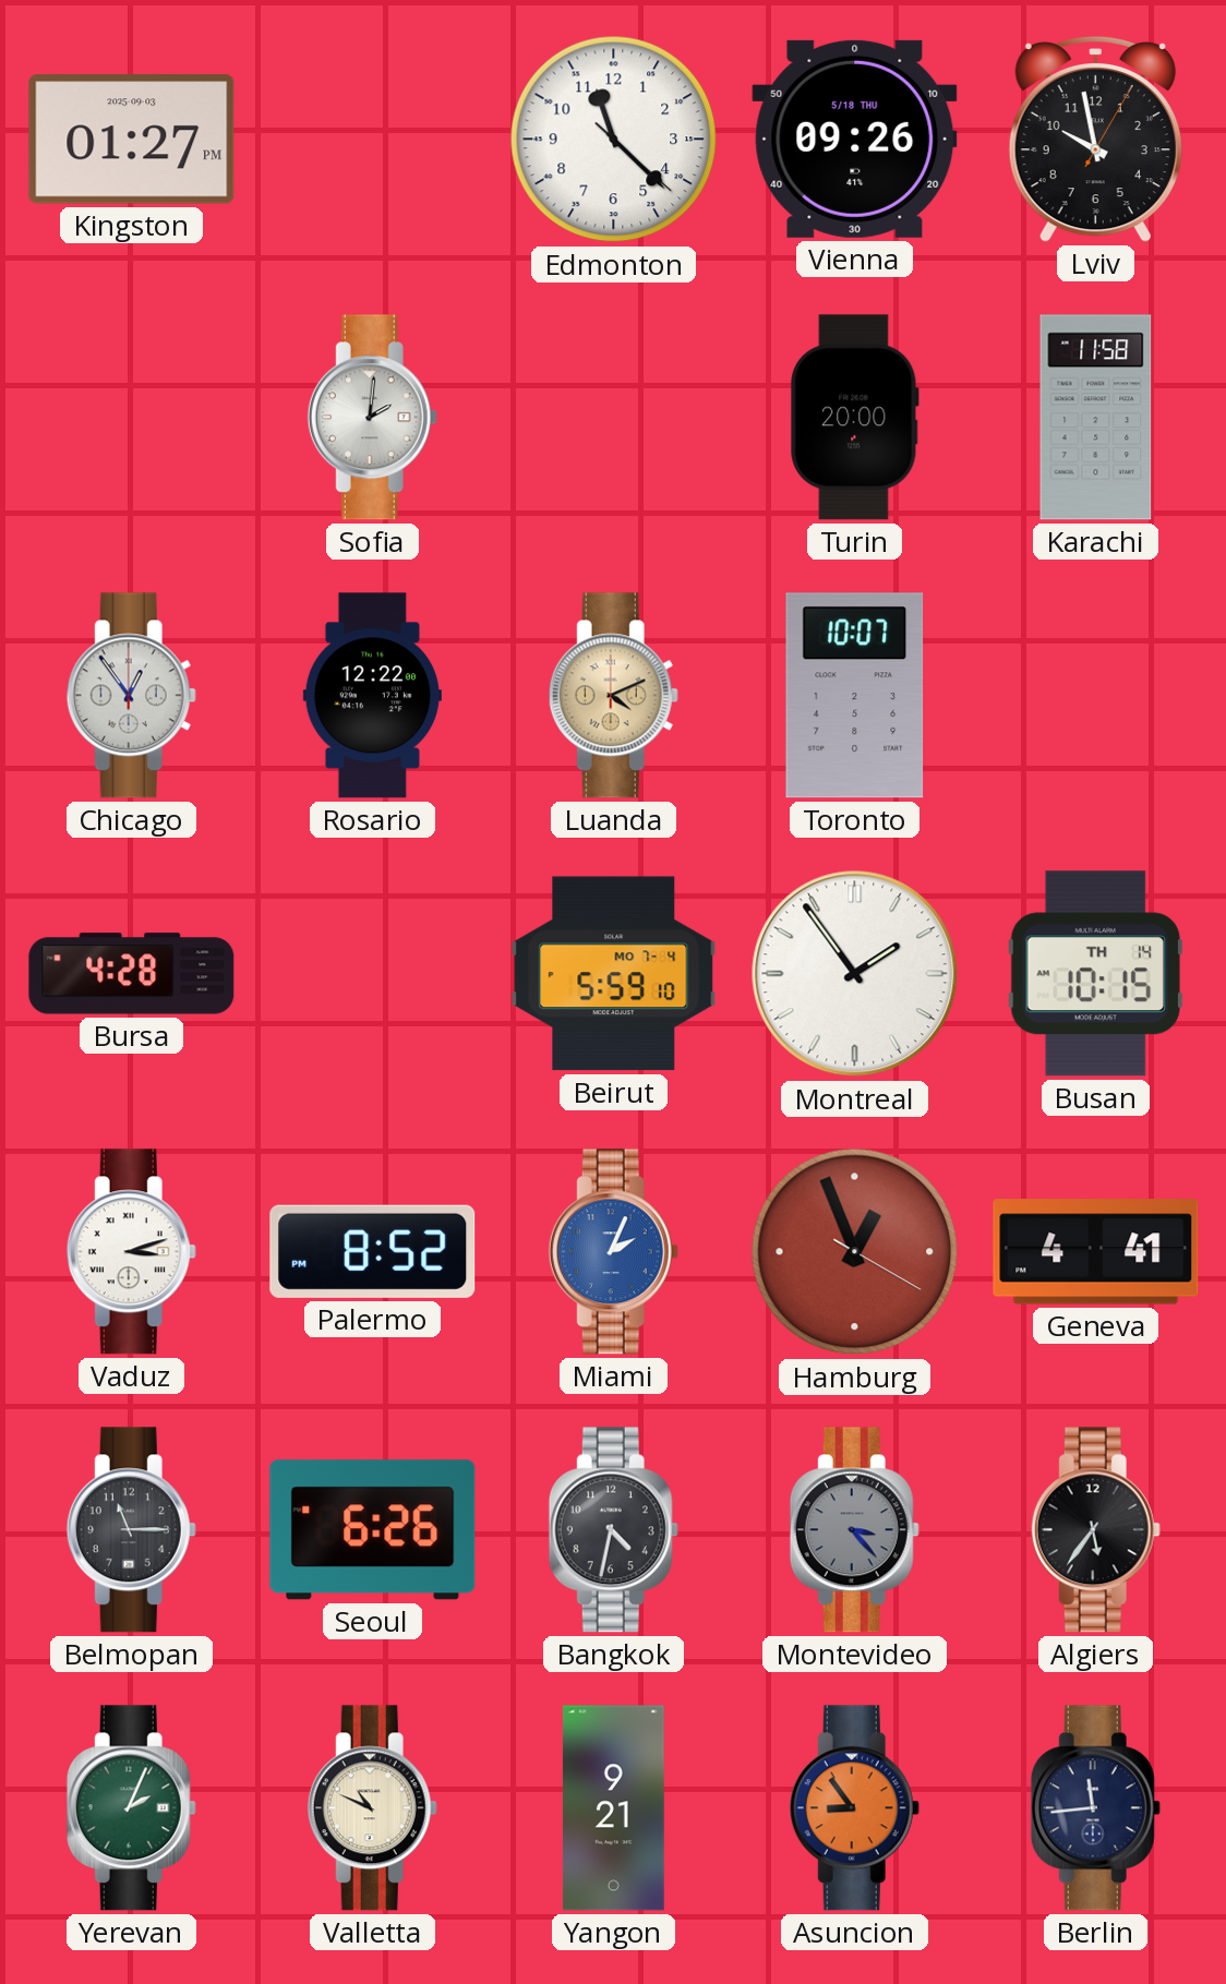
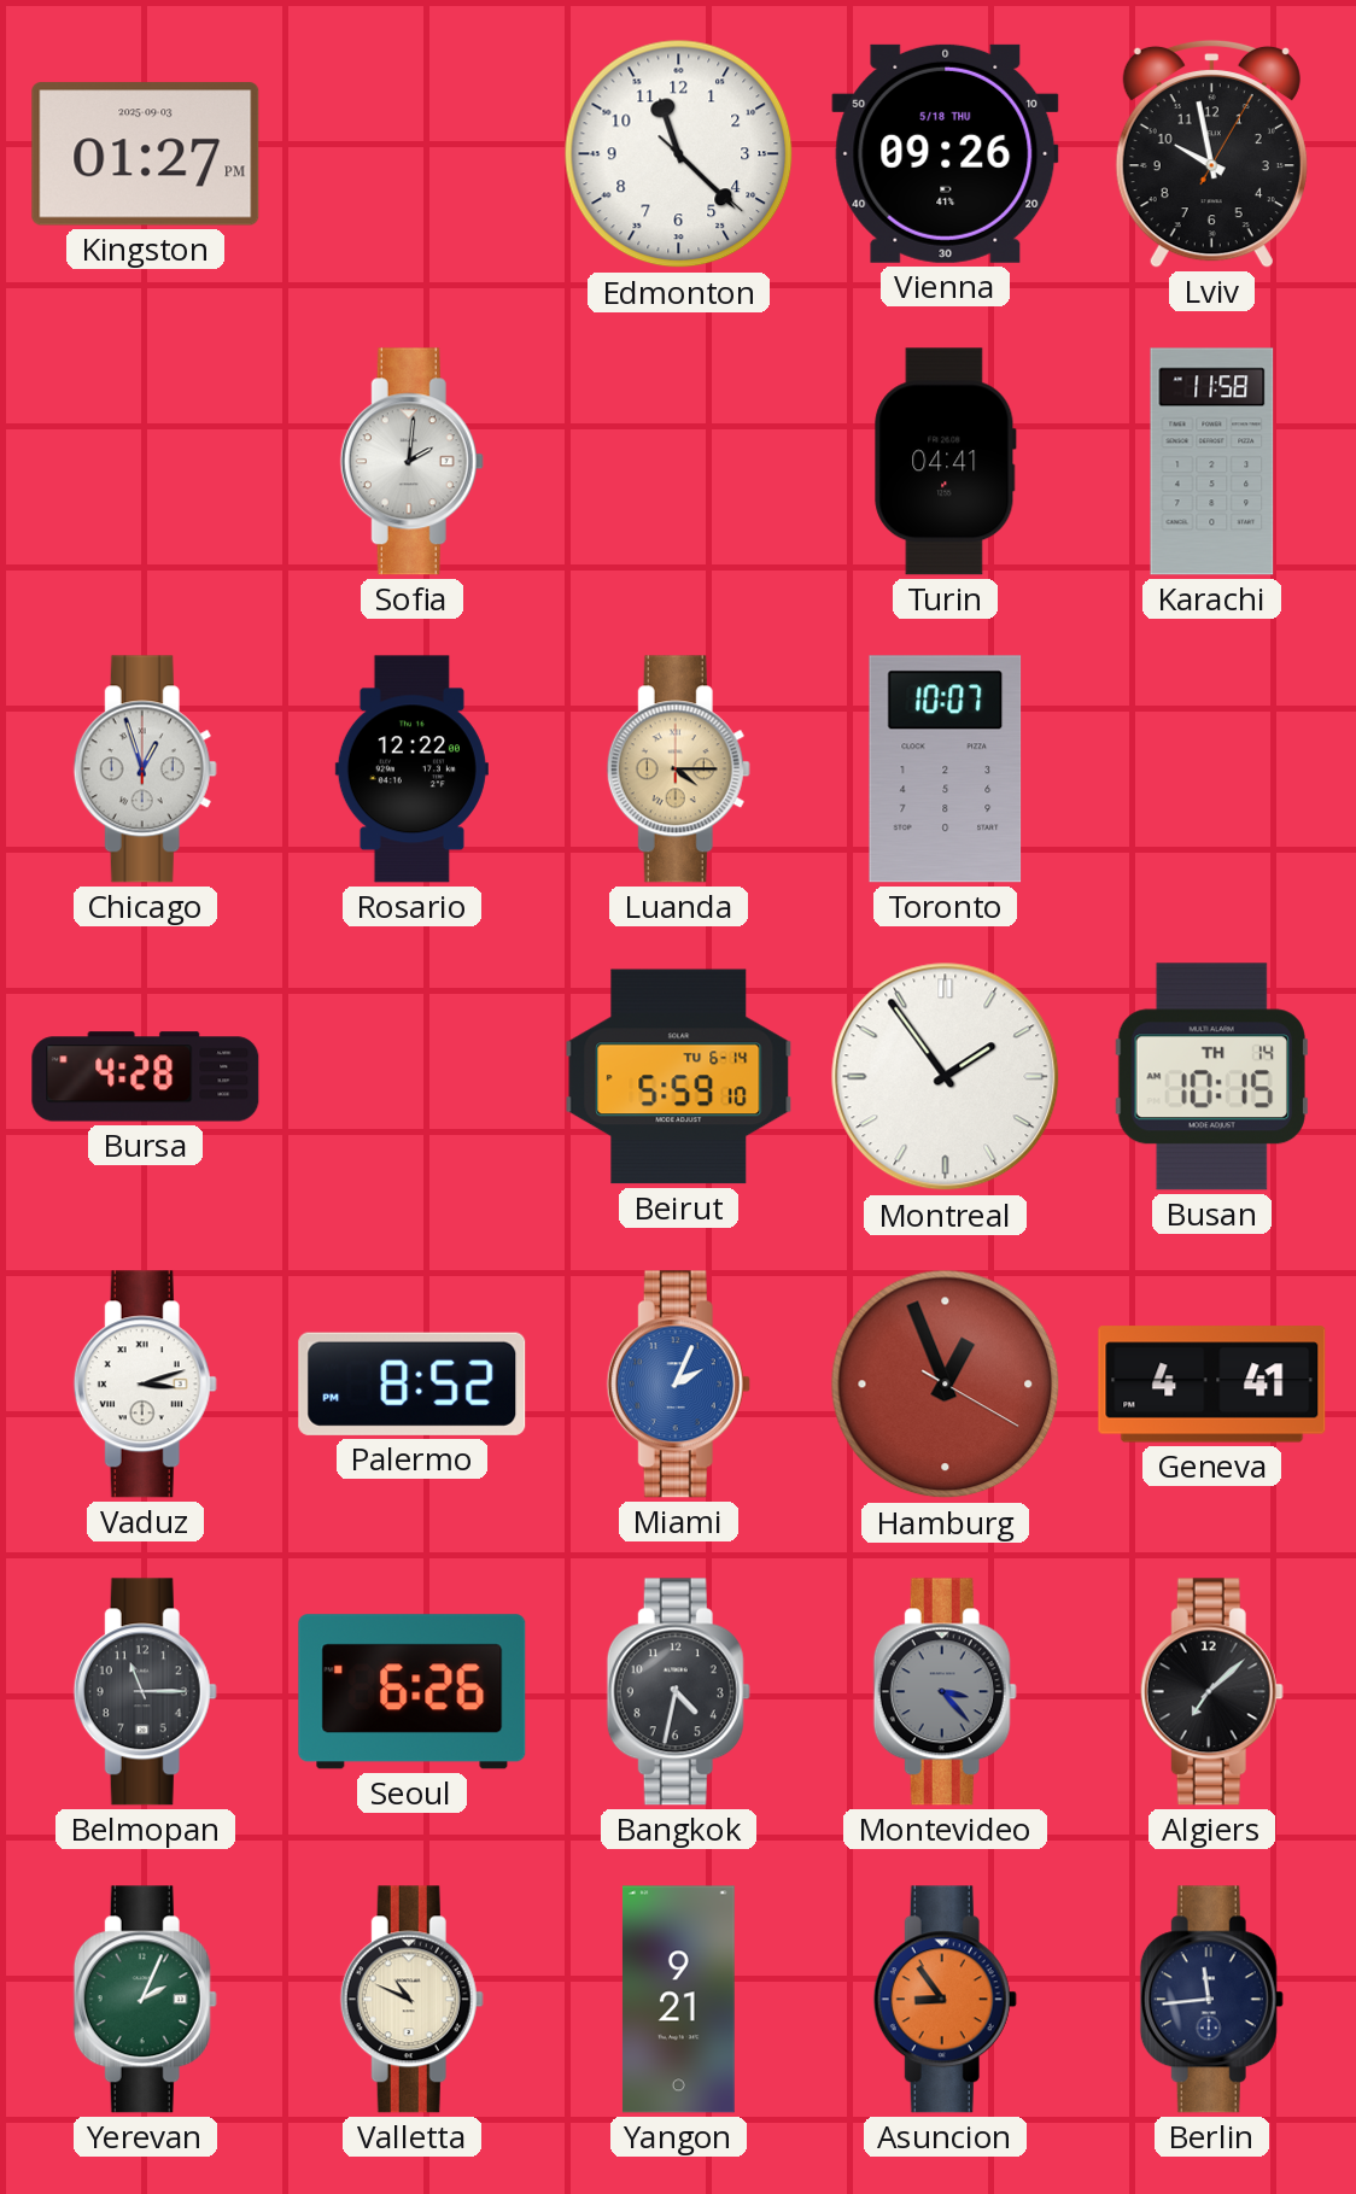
Turin: 20:00 -> 04:41
Chicago: 12:54 -> 12:57
Luanda: 4:11 -> 4:15
Beirut date: MO 7-4 -> TU 6-14
Algiers: 5:36 -> 7:08
